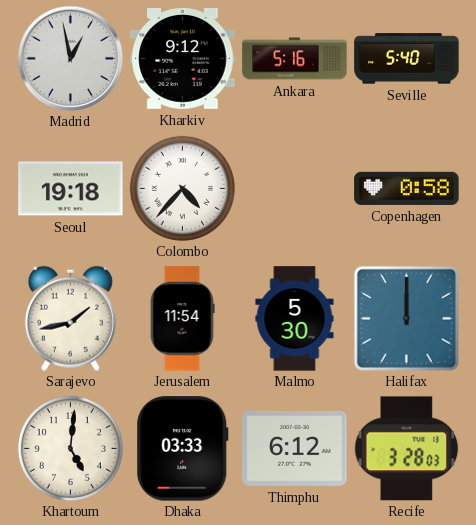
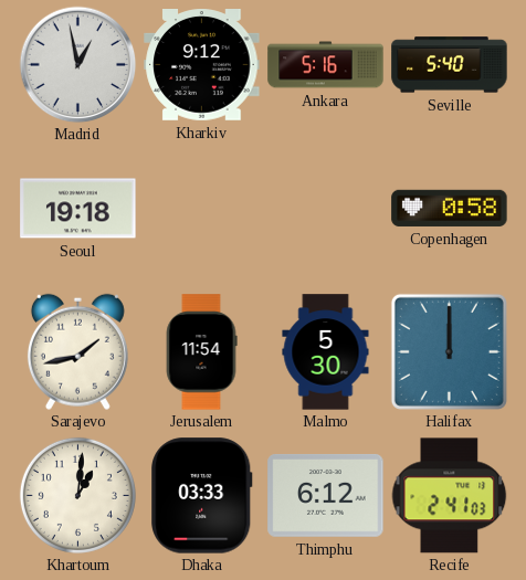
Colombo: 4:37 -> none
Khartoum: 5:01 -> 1:01
Recife: 3:28 -> 2:41
